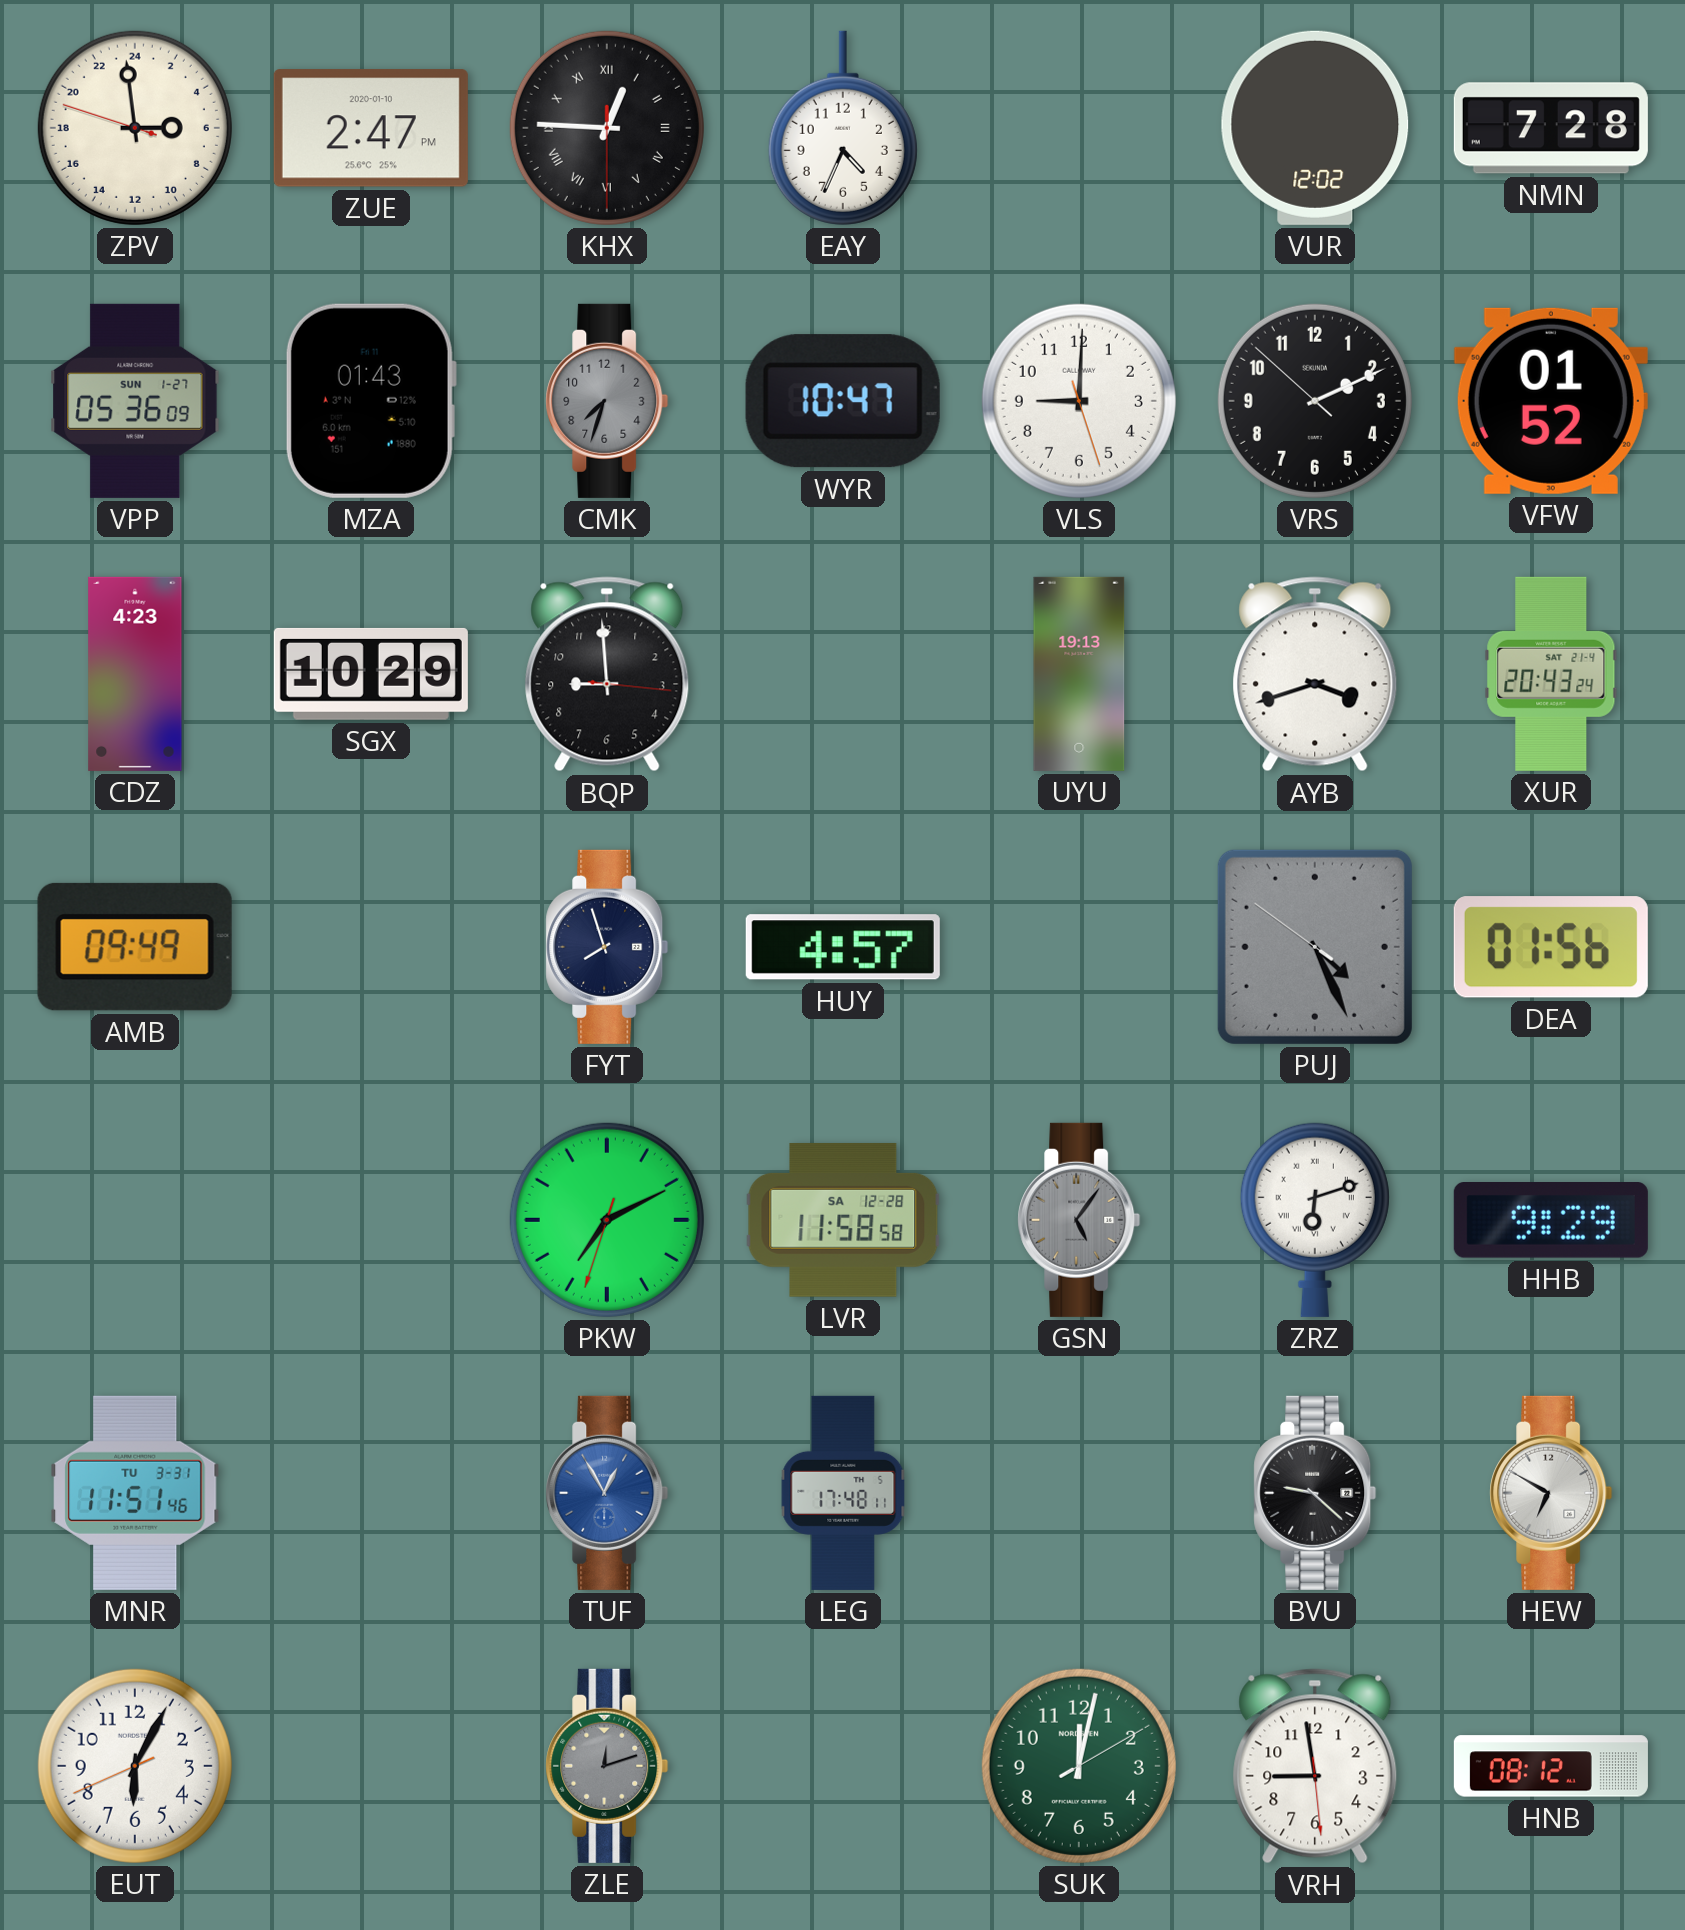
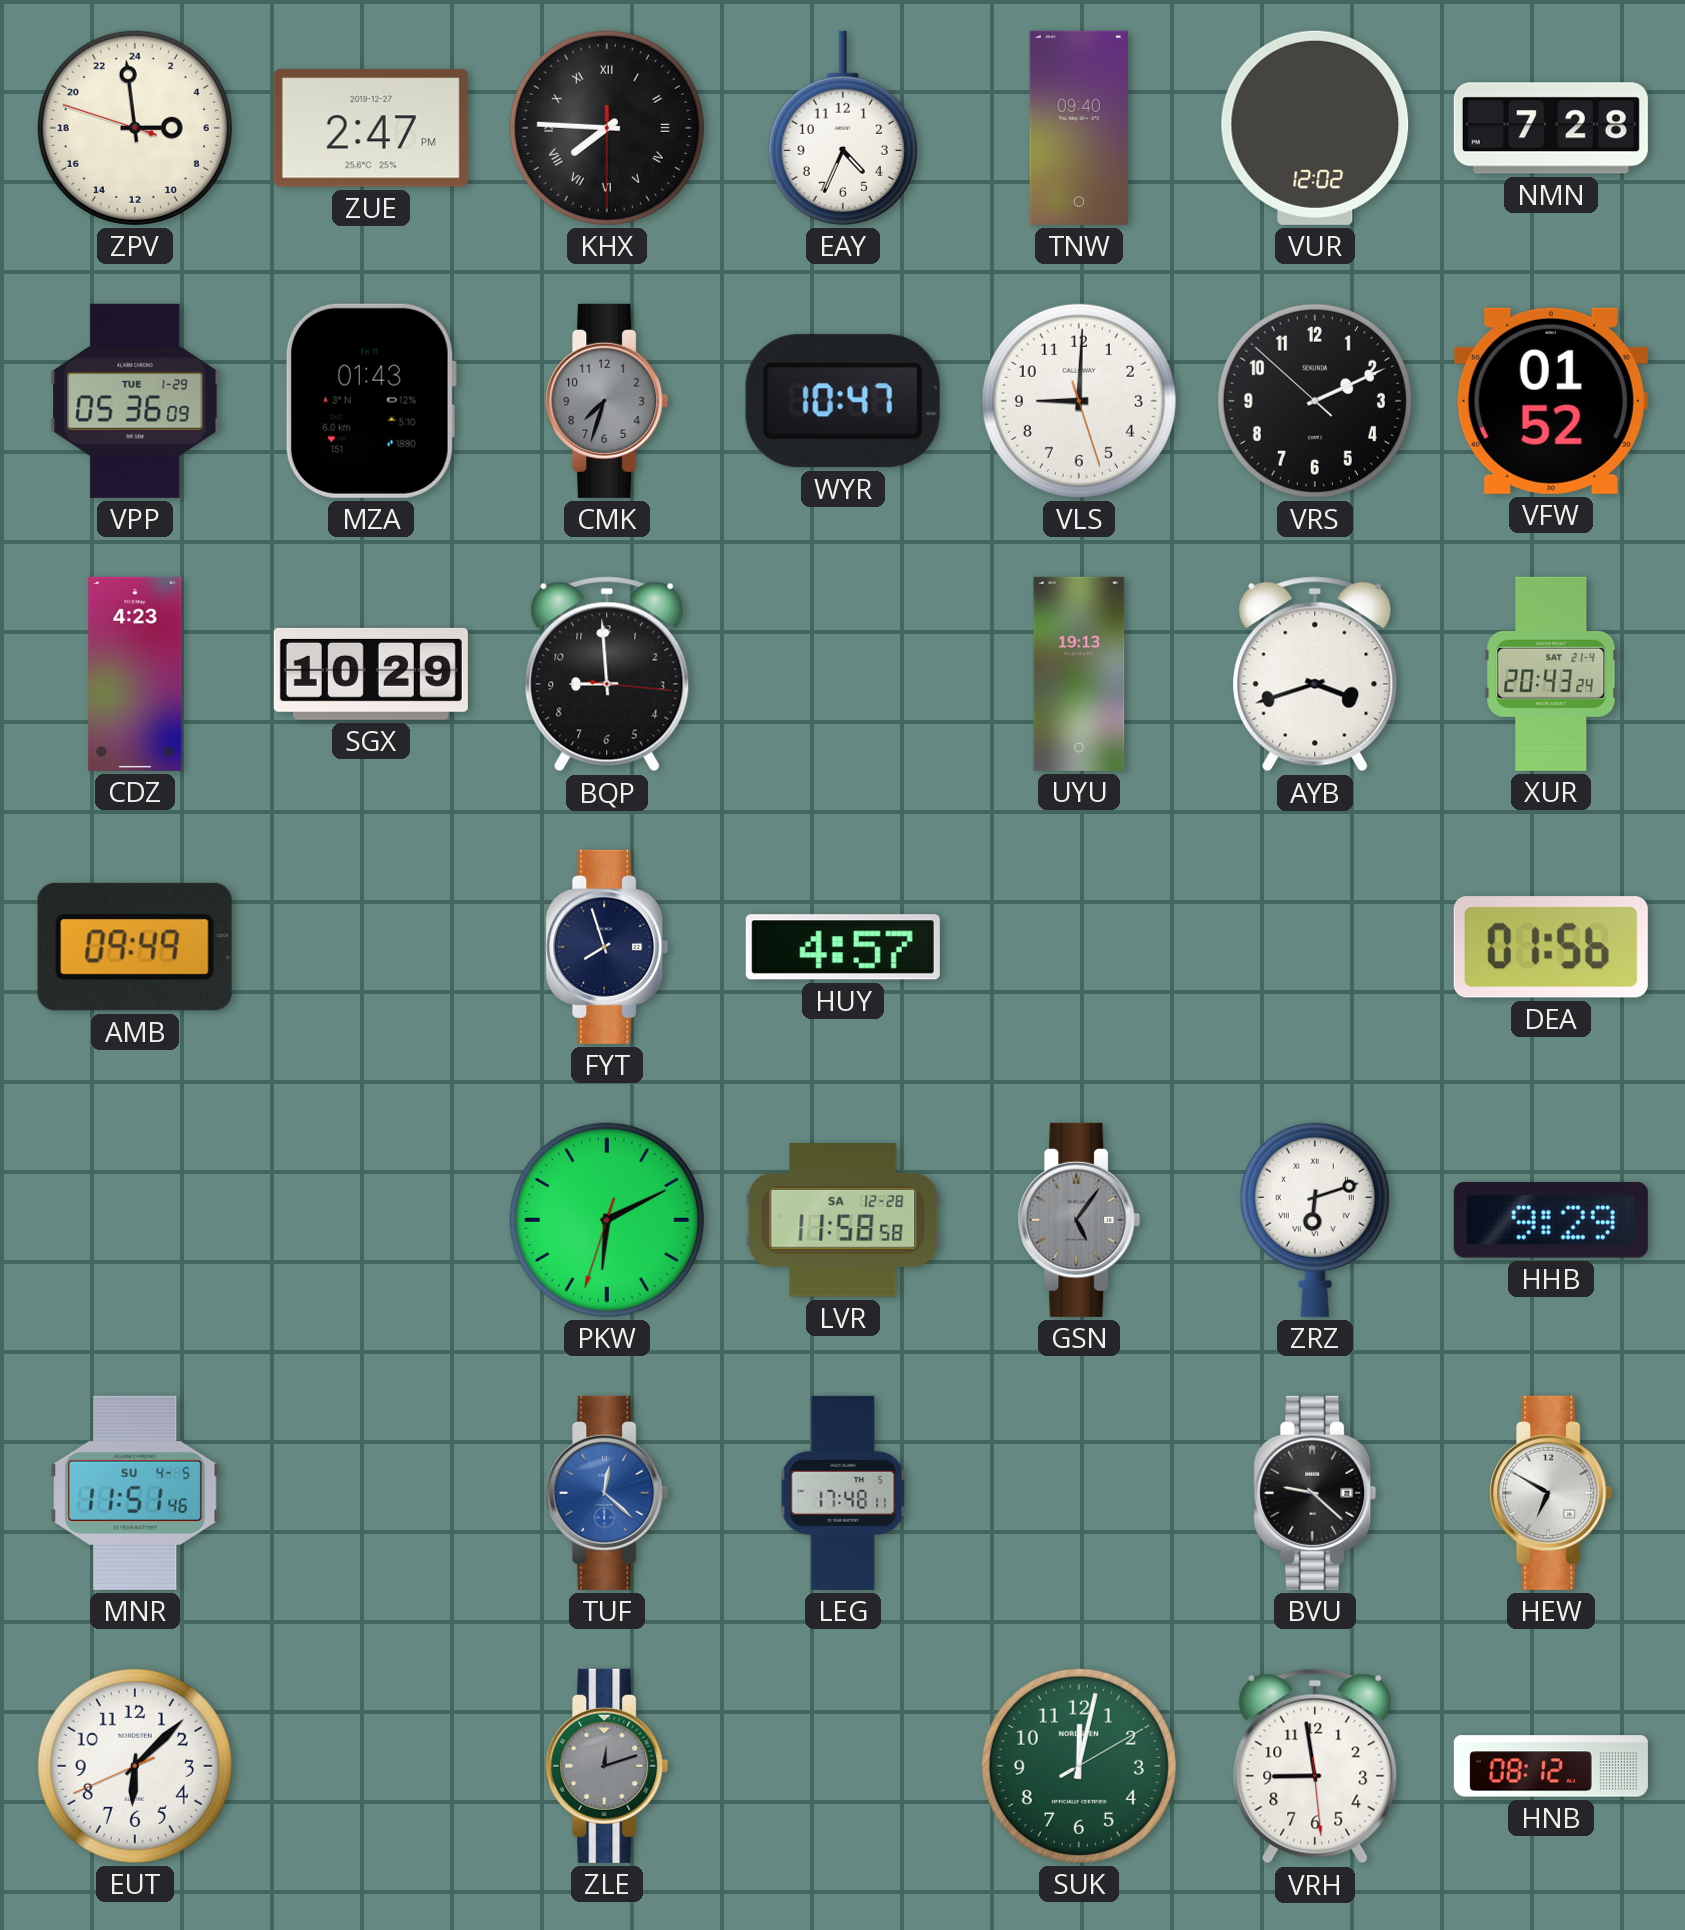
ZUE date: 2020-01-10 -> 2019-12-27
KHX: 12:45 -> 7:45
TNW: none -> 09:40
VPP date: SUN 1-27 -> TUE 1-29
PUJ: 4:25 -> none
PKW: 7:10 -> 6:10
MNR date: TU 3-31 -> SU 4-5
TUF: 12:55 -> 12:22
EUT: 6:04 -> 6:07
